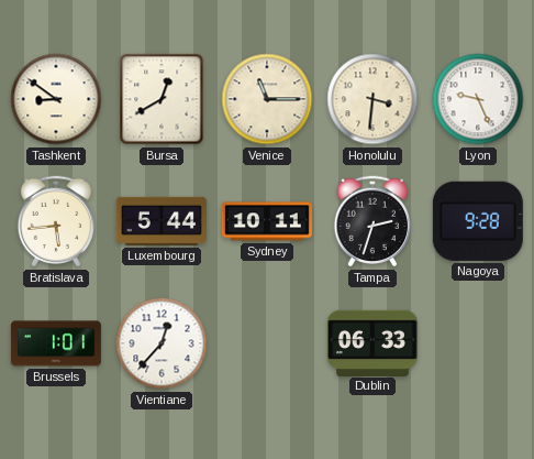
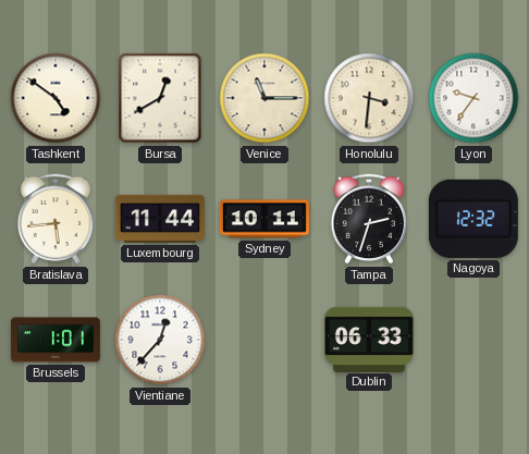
Tashkent: 8:51 -> 4:51
Lyon: 9:26 -> 9:36
Luxembourg: 5:44 -> 11:44
Nagoya: 9:28 -> 12:32
